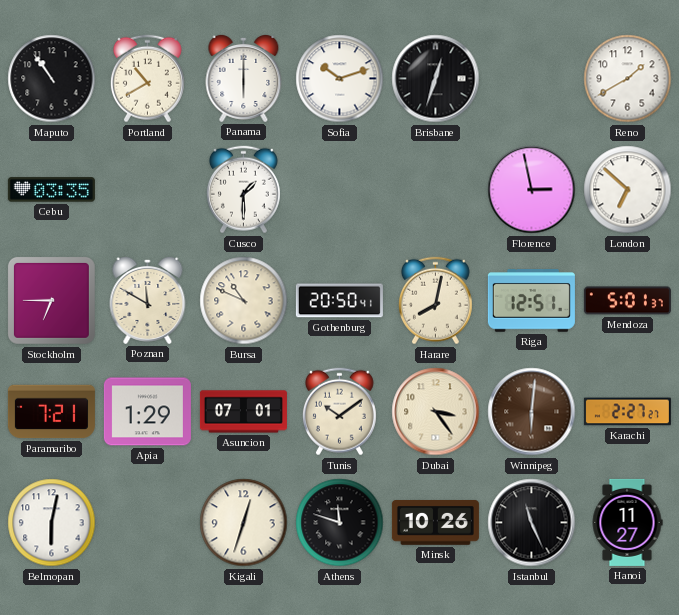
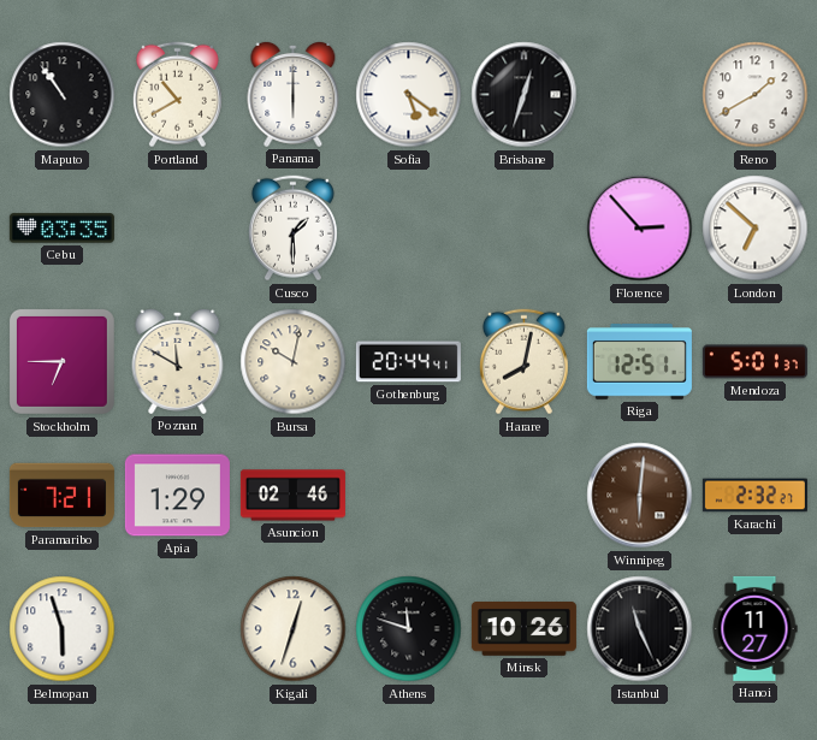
Sofia: 10:12 -> 5:21
Florence: 2:58 -> 2:53
Bursa: 10:49 -> 10:02
Gothenburg: 20:50 -> 20:44
Asuncion: 07:01 -> 02:46
Tunis: 10:09 -> none
Dubai: 3:24 -> none
Karachi: 2:27 -> 2:32
Belmopan: 6:02 -> 5:57
